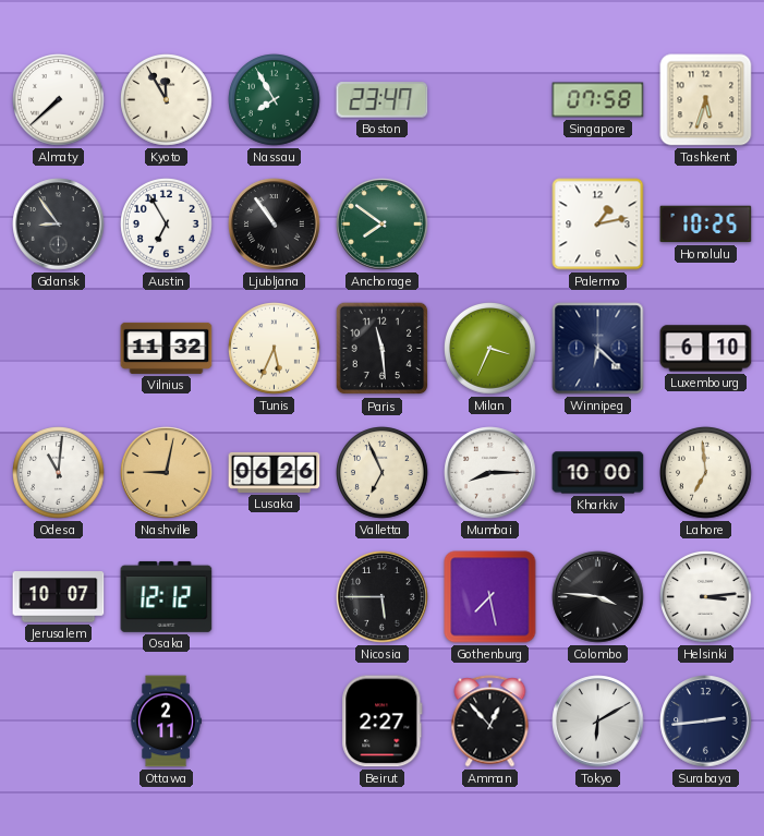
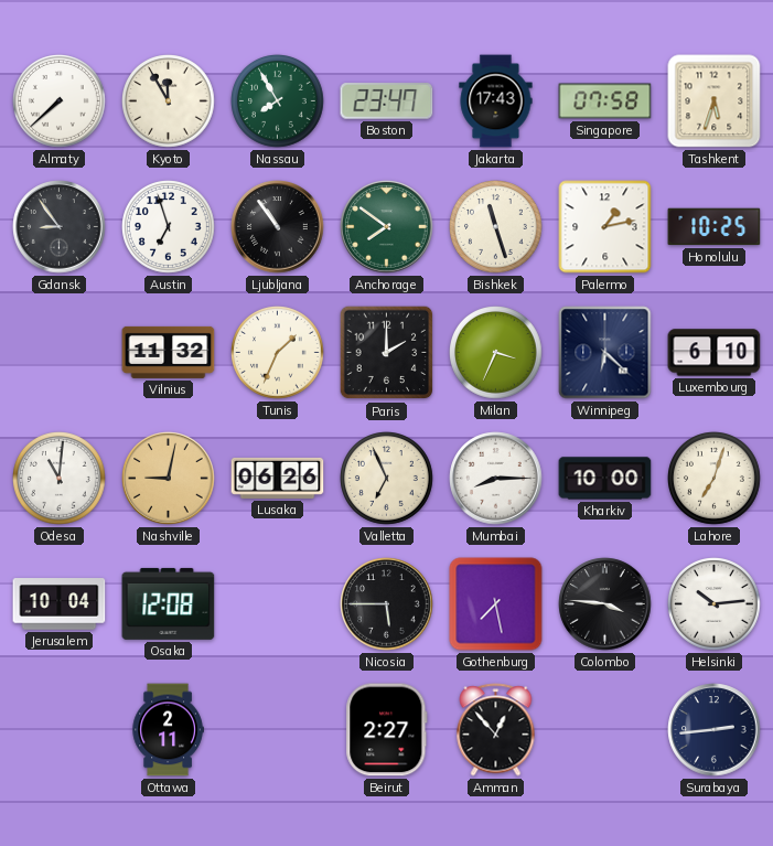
Jakarta: none -> 17:43
Austin: 6:55 -> 6:57
Bishkek: none -> 11:27
Tunis: 5:34 -> 1:34
Paris: 11:29 -> 2:00
Lahore: 6:59 -> 7:03
Jerusalem: 10:07 -> 10:04
Osaka: 12:12 -> 12:08
Helsinki: 3:14 -> 10:14
Tokyo: 6:10 -> none
